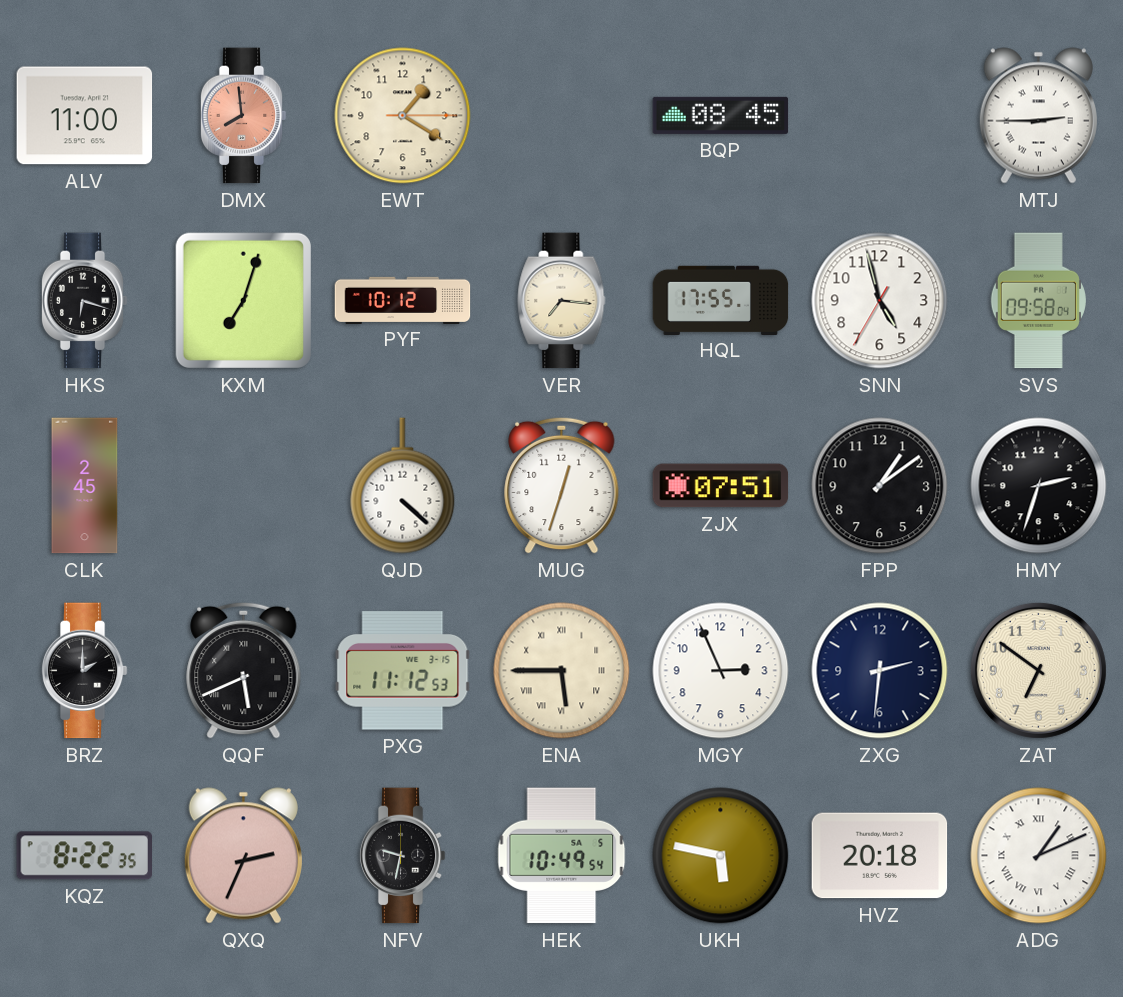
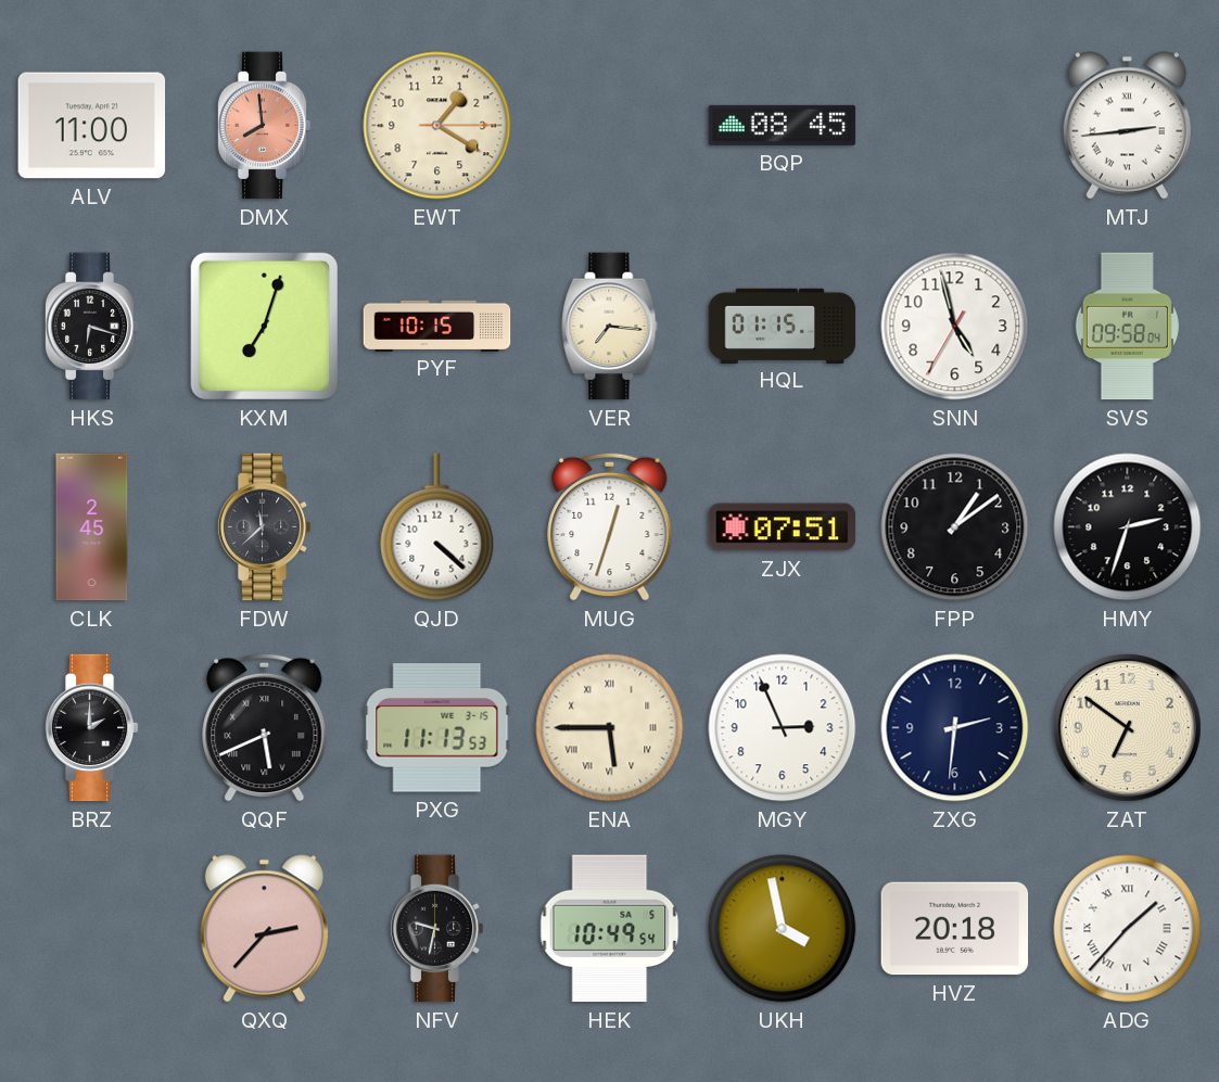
MTJ: 2:45 -> 2:44
PYF: 10:12 -> 10:15
HQL: 17:55 -> 01:15
FDW: none -> 11:38
PXG: 11:12 -> 11:13
KQZ: 8:22 -> none
QXQ: 2:34 -> 2:37
UKH: 5:47 -> 3:58
ADG: 1:11 -> 1:37
